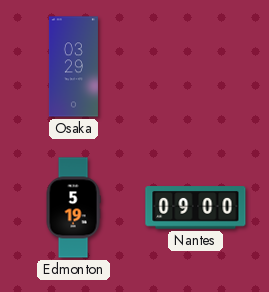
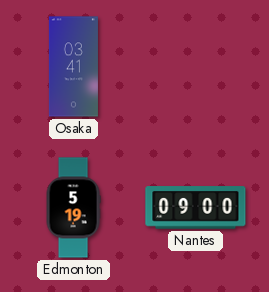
Osaka: 03:29 -> 03:41
